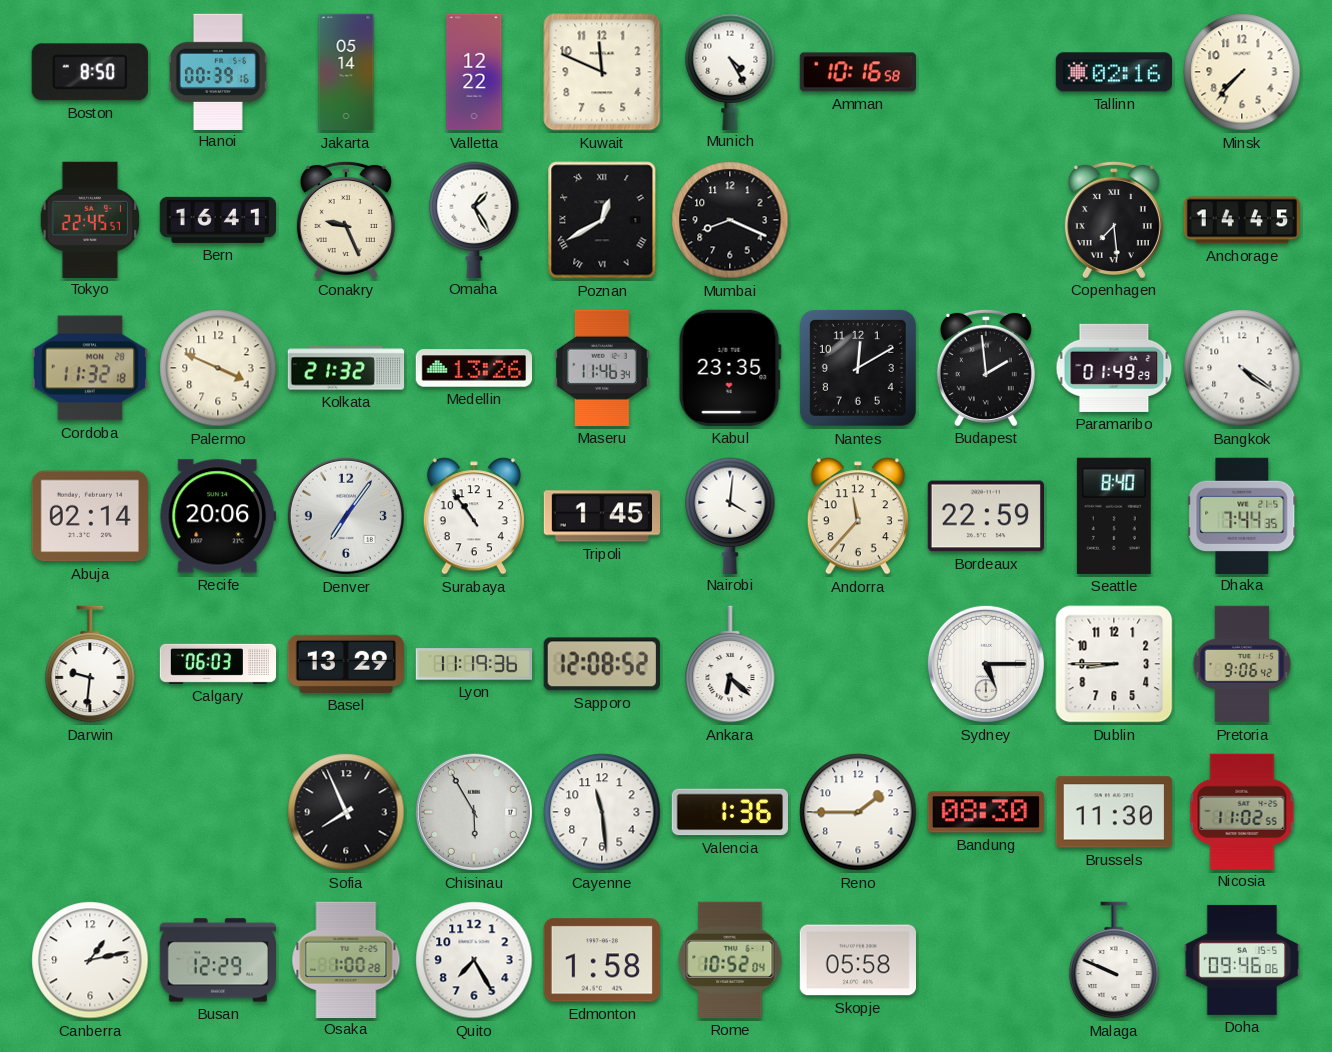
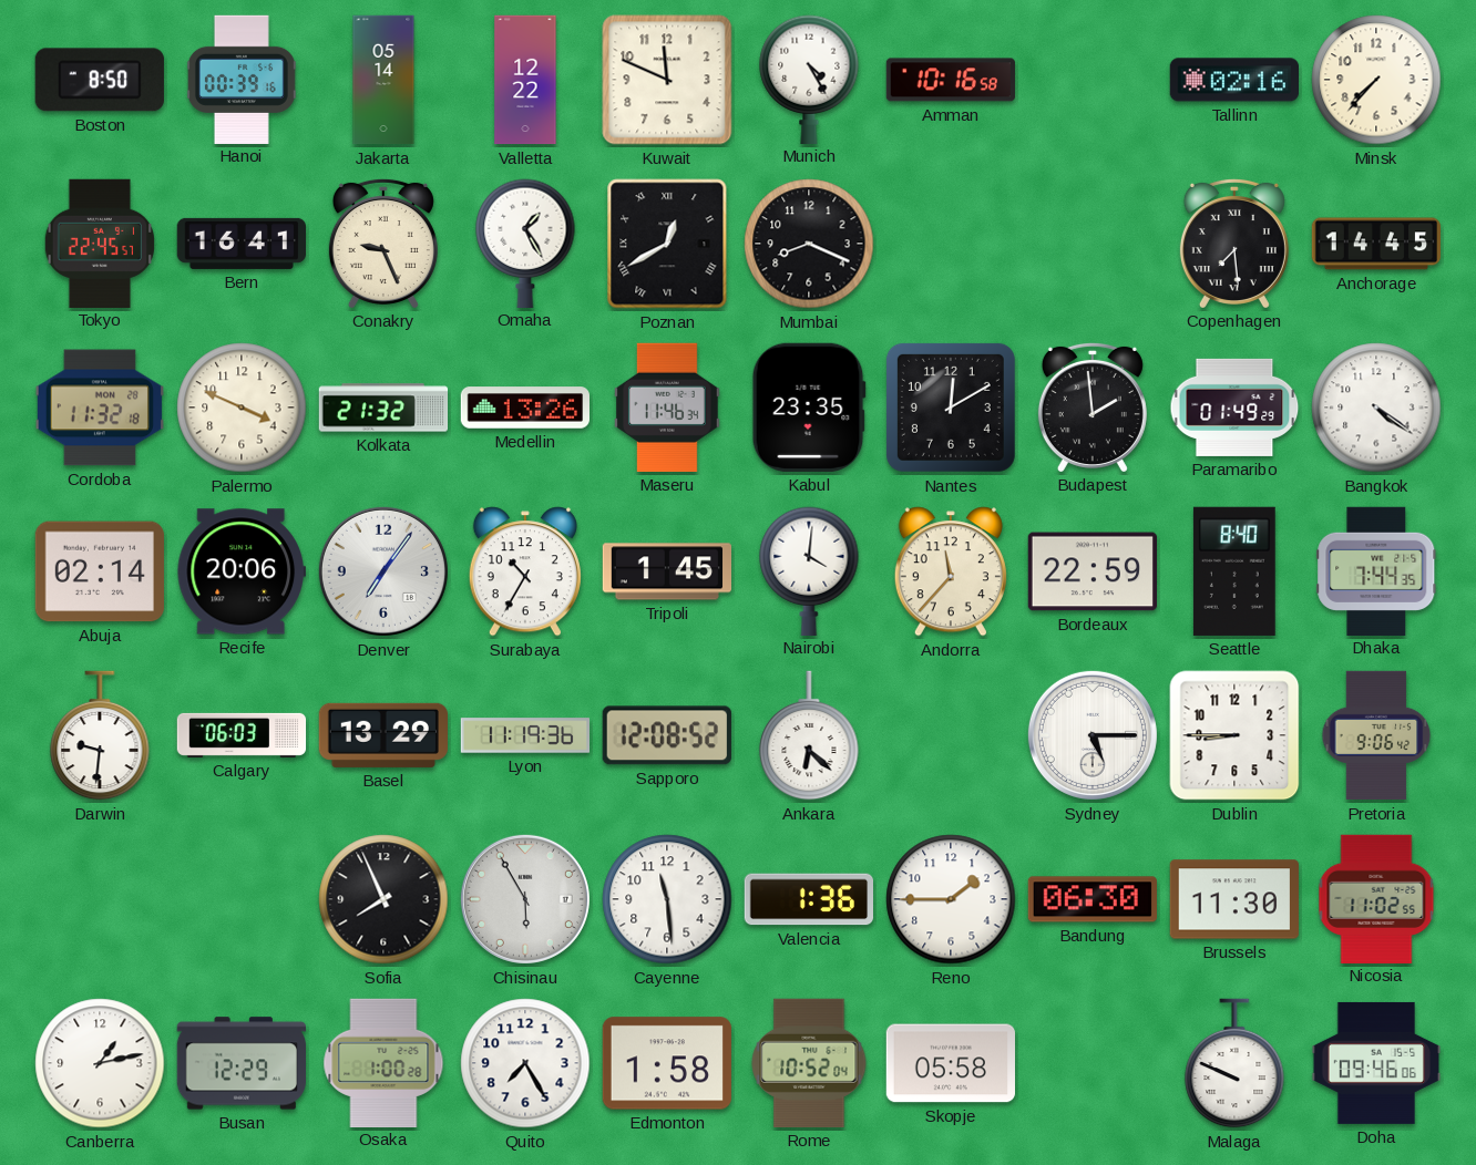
Surabaya: 10:54 -> 10:35
Bandung: 08:30 -> 06:30
